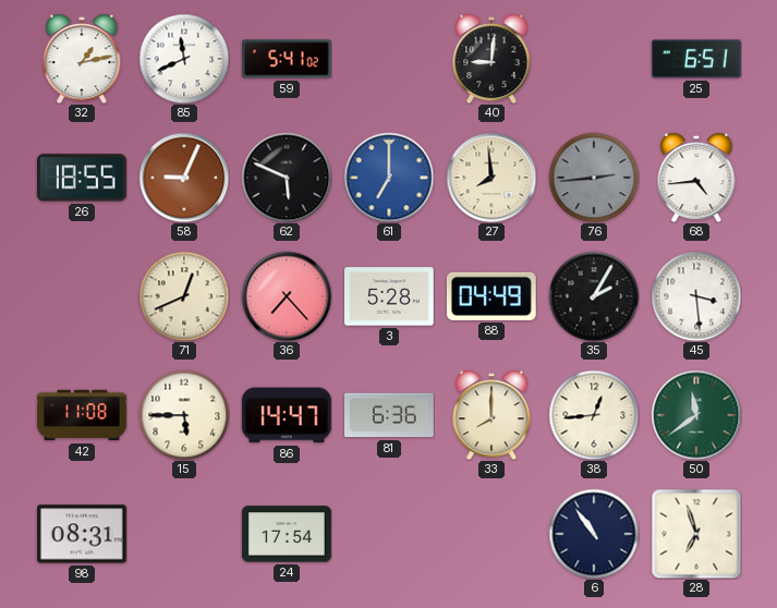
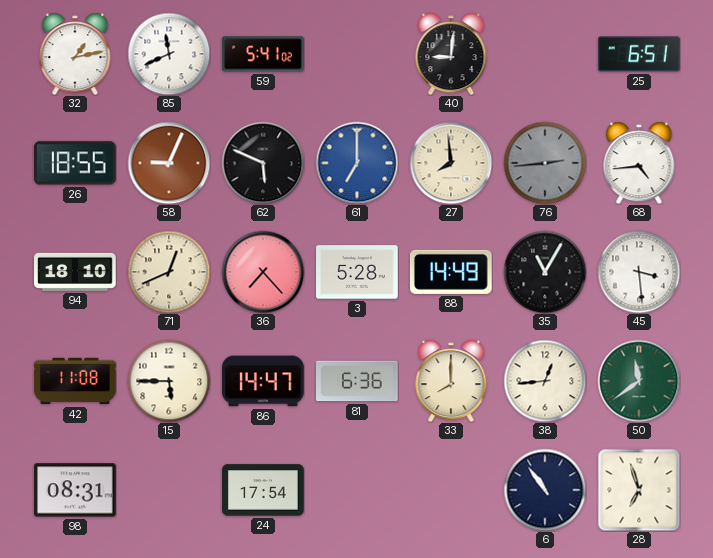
94: none -> 18:10
88: 04:49 -> 14:49
35: 2:05 -> 11:05
